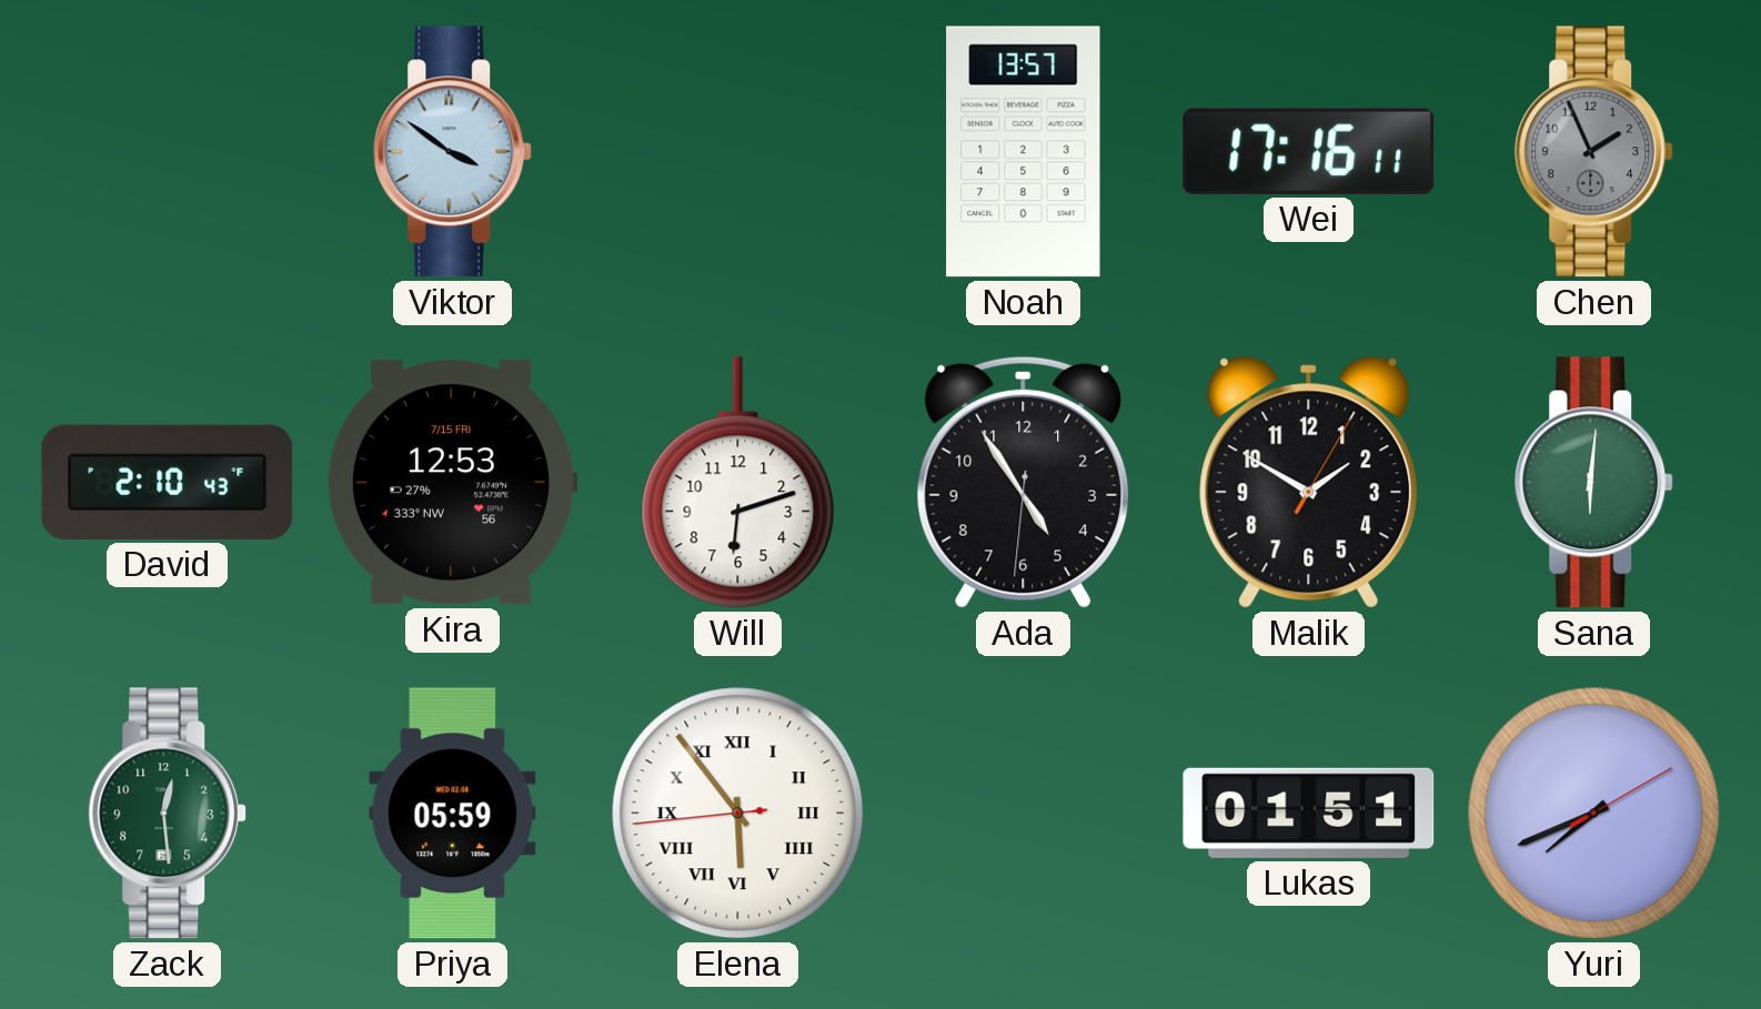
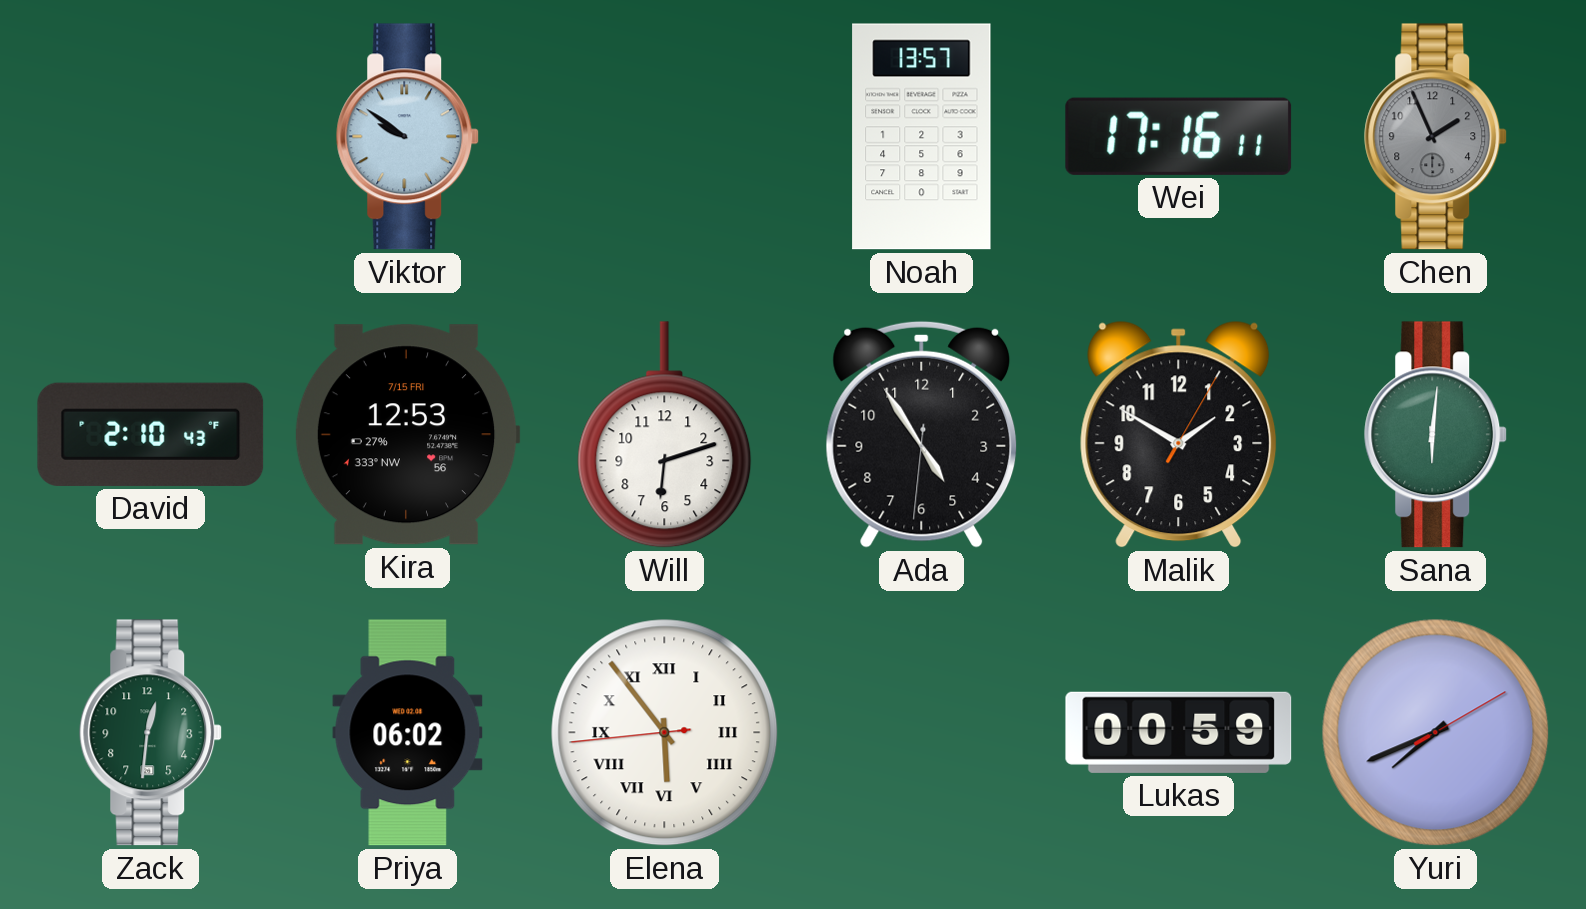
Viktor: 3:51 -> 9:51
Zack: 12:29 -> 12:31
Priya: 05:59 -> 06:02
Lukas: 01:51 -> 00:59
